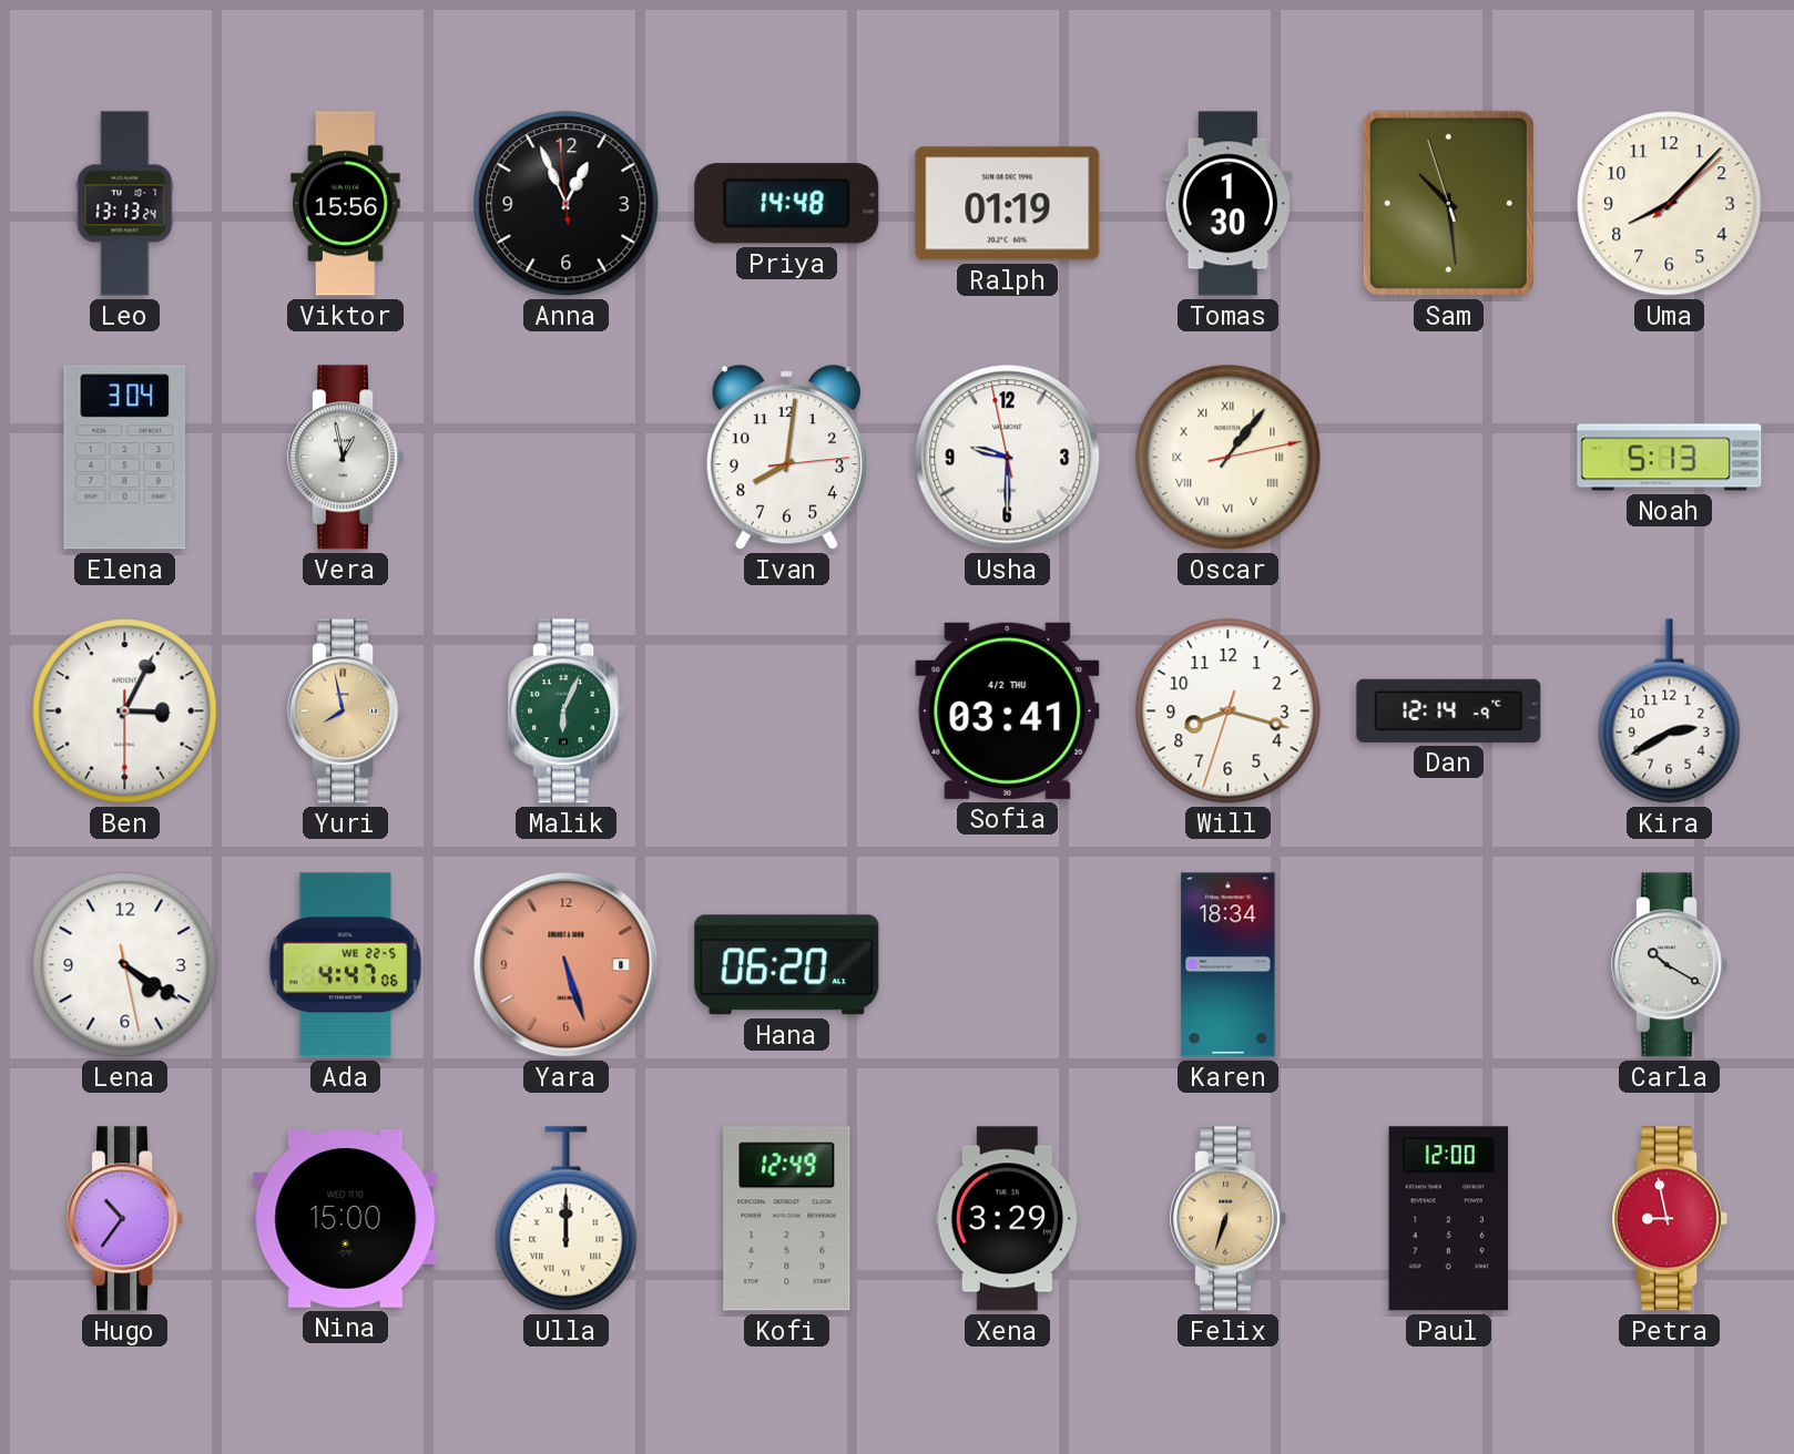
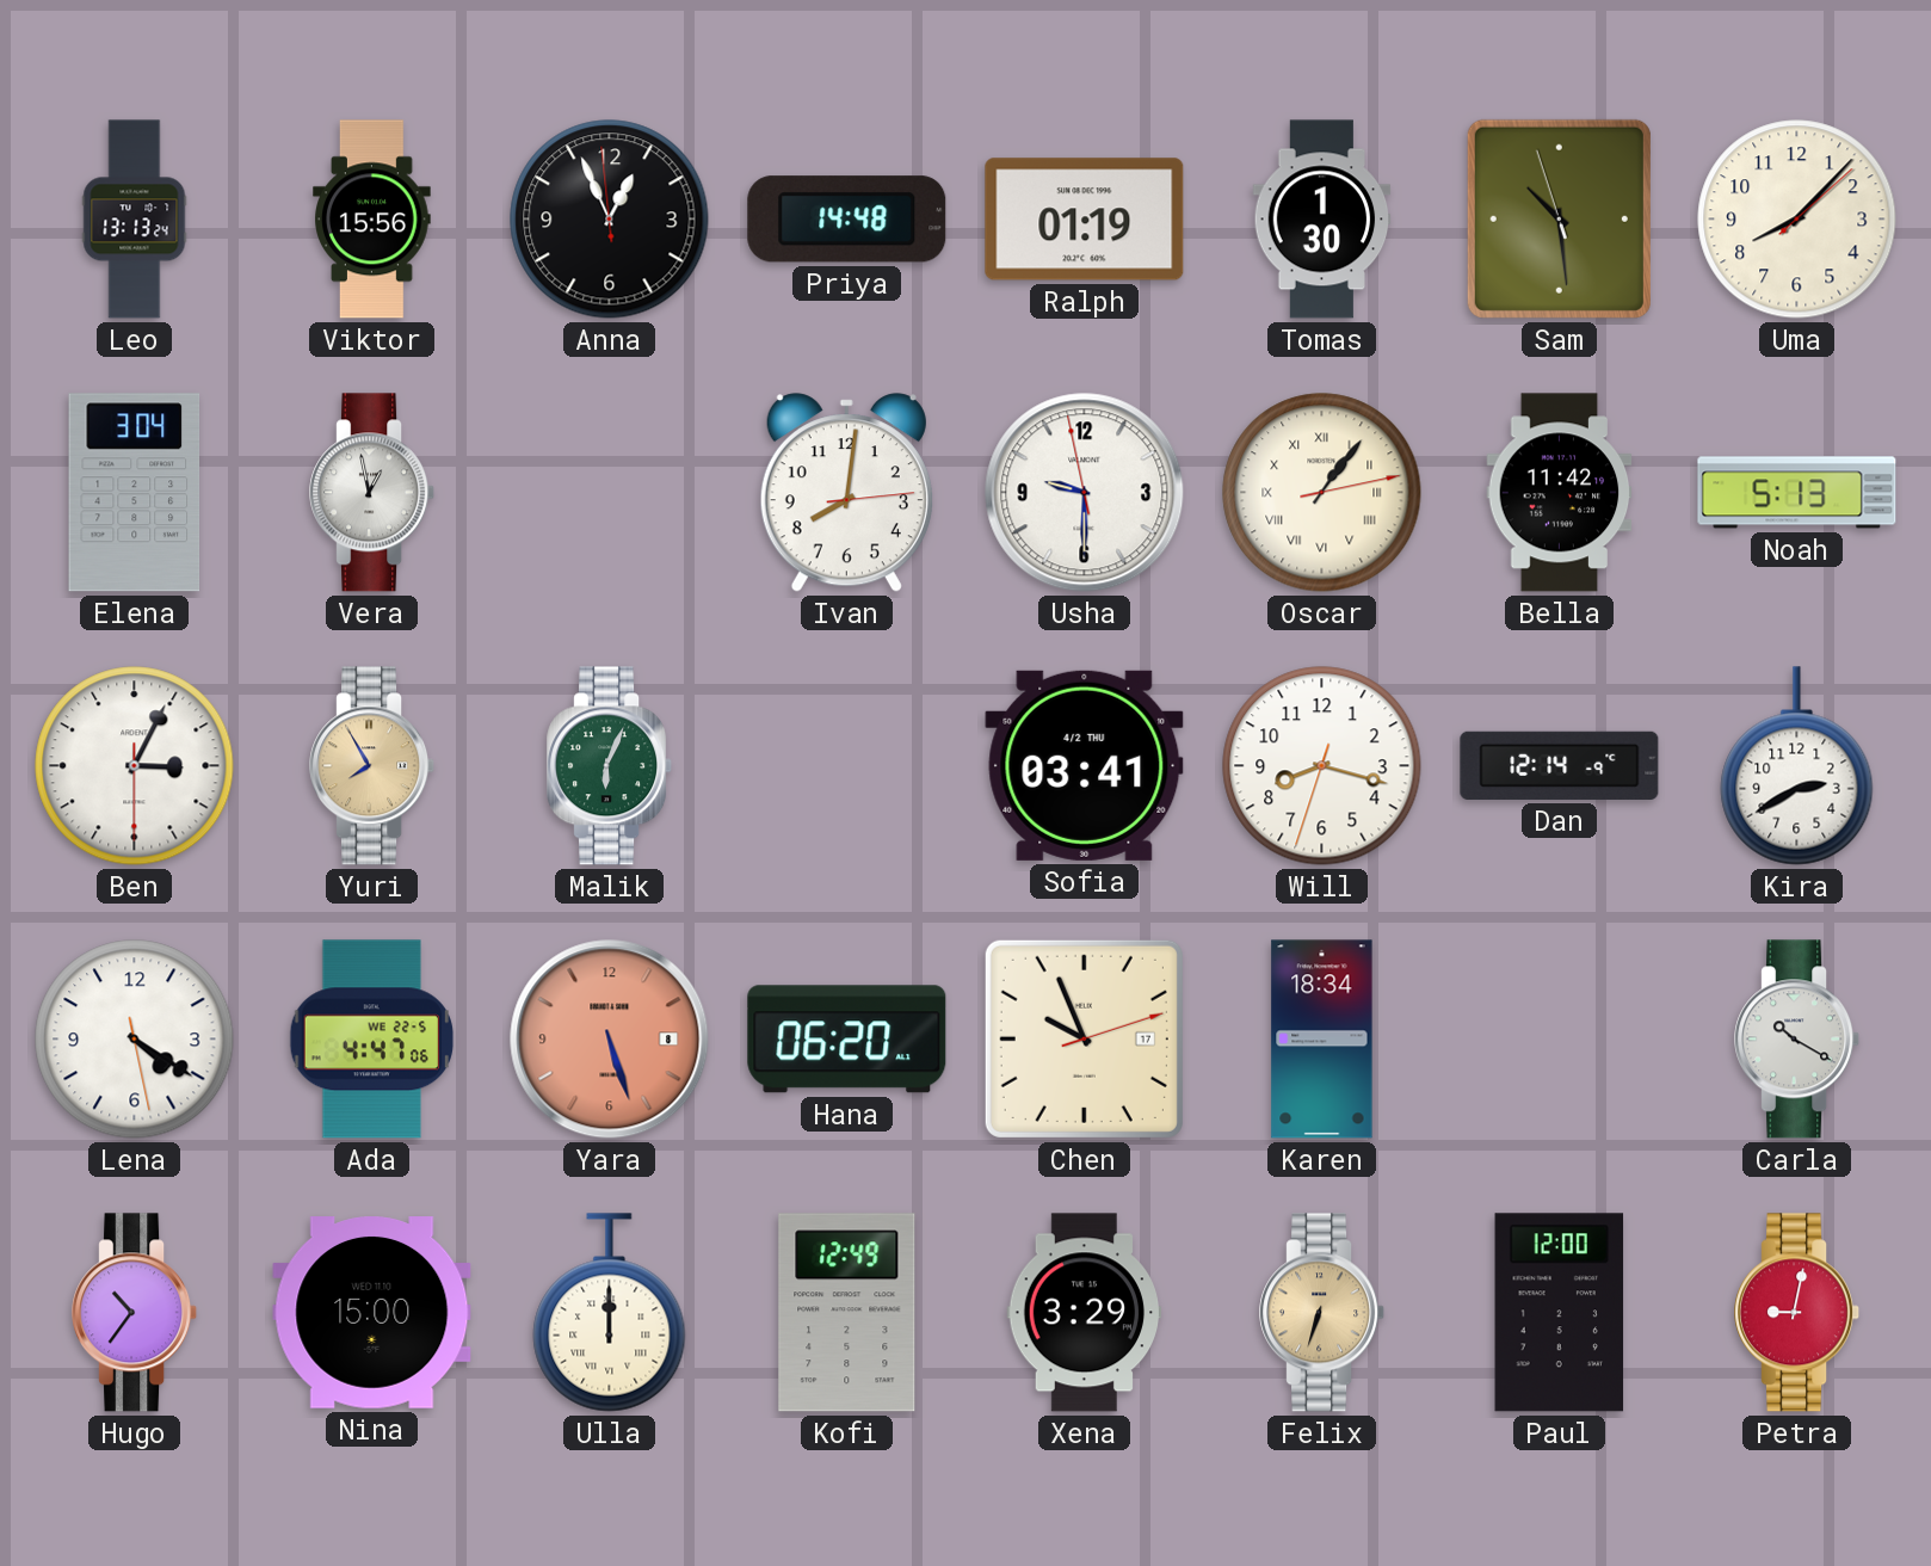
Bella: none -> 11:42
Yuri: 7:58 -> 7:55
Chen: none -> 9:56
Petra: 8:58 -> 9:02
